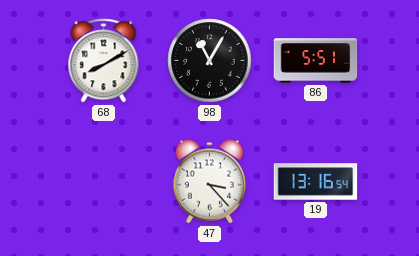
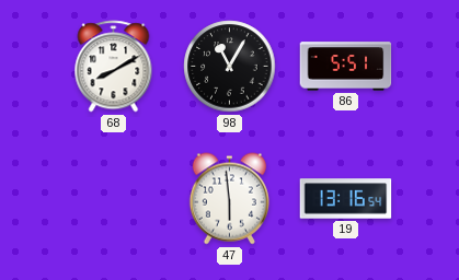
47: 3:23 -> 5:59
